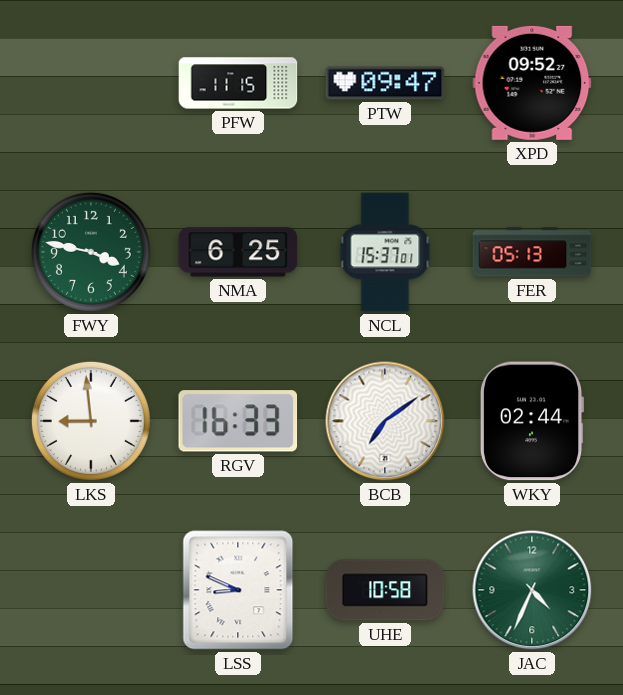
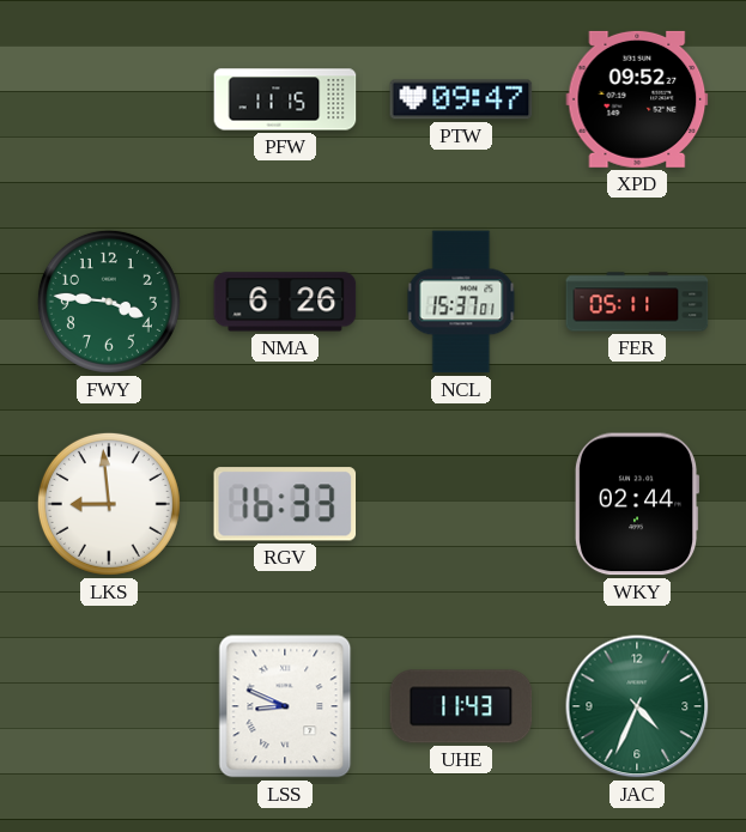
FWY: 3:47 -> 3:46
NMA: 6:25 -> 6:26
FER: 05:13 -> 05:11
BCB: 7:09 -> none
UHE: 10:58 -> 11:43
